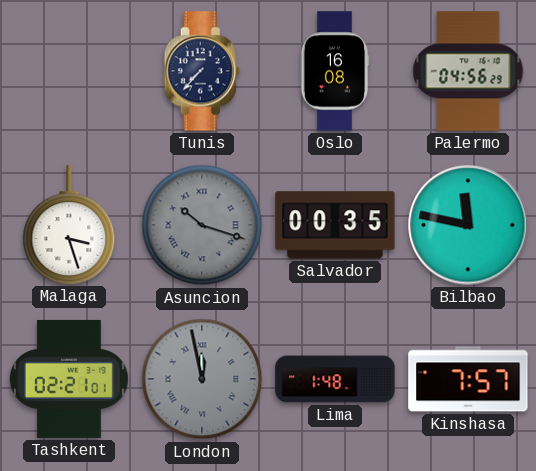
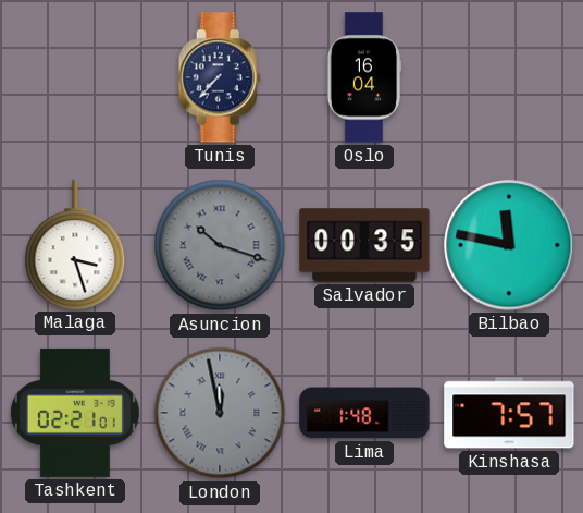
Oslo: 16:08 -> 16:04
Palermo: 04:56 -> none
